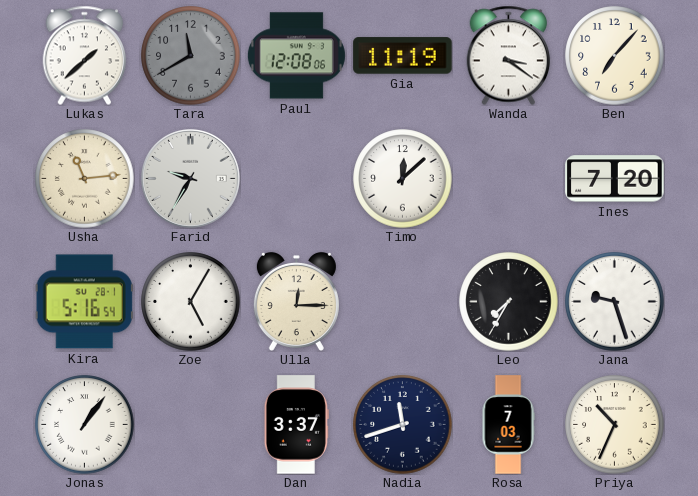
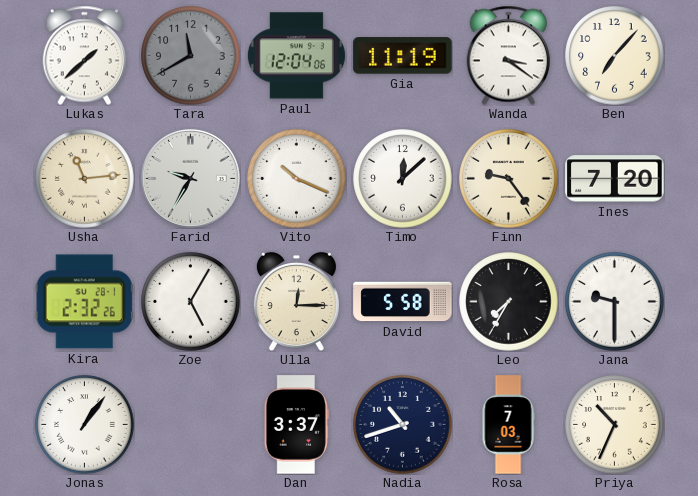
Paul: 12:08 -> 12:04
Vito: none -> 10:19
Finn: none -> 9:24
Kira: 5:16 -> 2:32
David: none -> 5:58
Jana: 9:27 -> 9:30
Nadia: 11:42 -> 10:42
